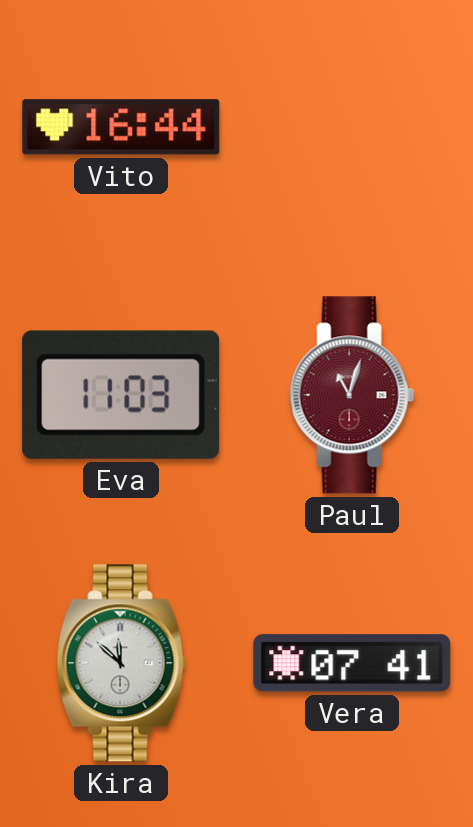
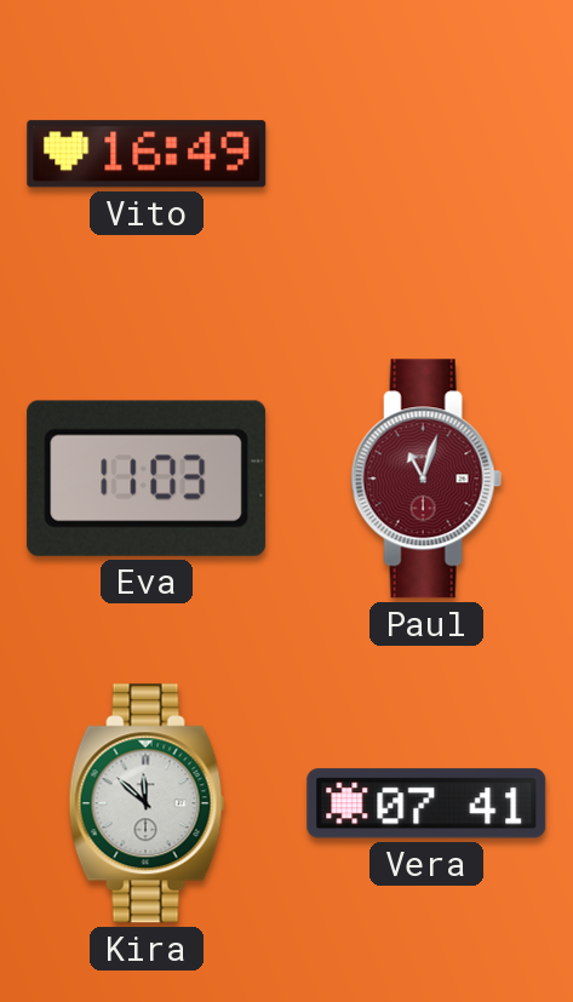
Vito: 16:44 -> 16:49
